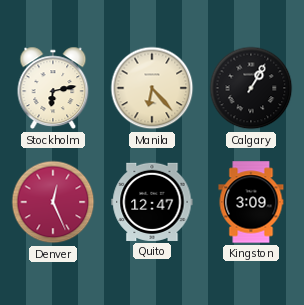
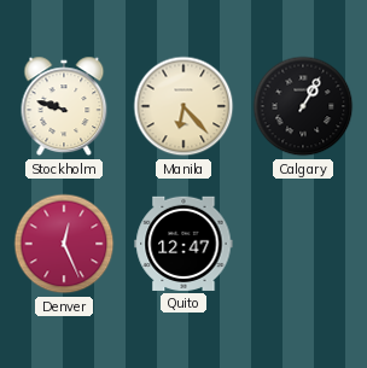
Stockholm: 6:13 -> 9:48
Kingston: 3:09 -> none
